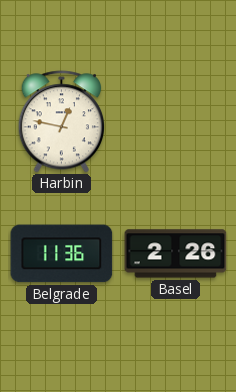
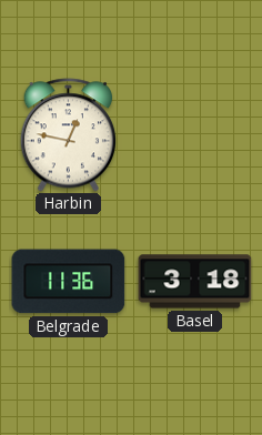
Basel: 2:26 -> 3:18
